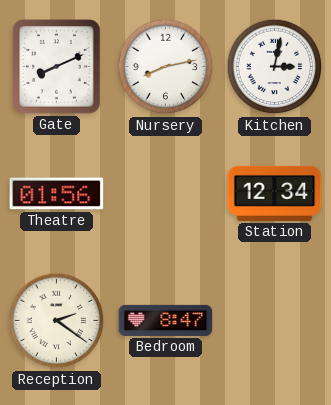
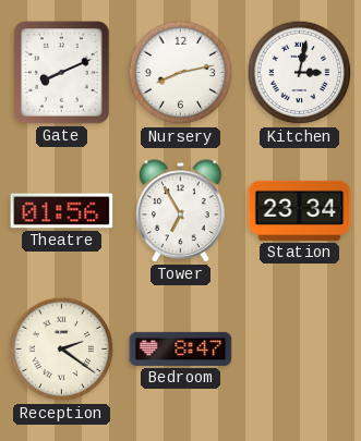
Tower: none -> 6:55
Station: 12:34 -> 23:34
